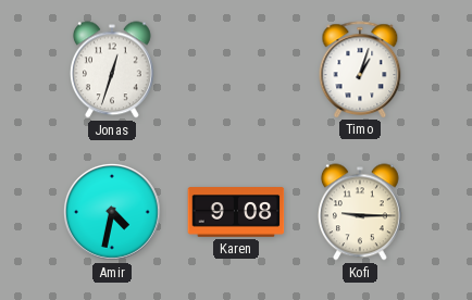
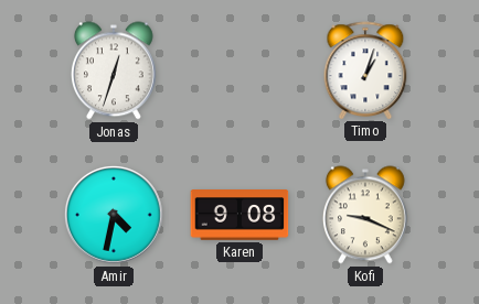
Kofi: 9:15 -> 9:19
